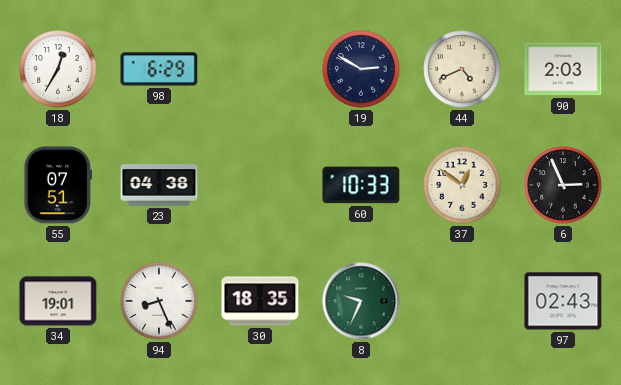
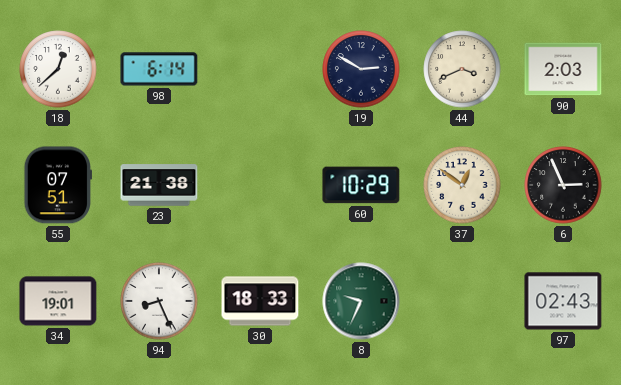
18: 12:35 -> 12:38
98: 6:29 -> 6:14
44: 4:41 -> 3:41
23: 04:38 -> 21:38
60: 10:33 -> 10:29
30: 18:35 -> 18:33
